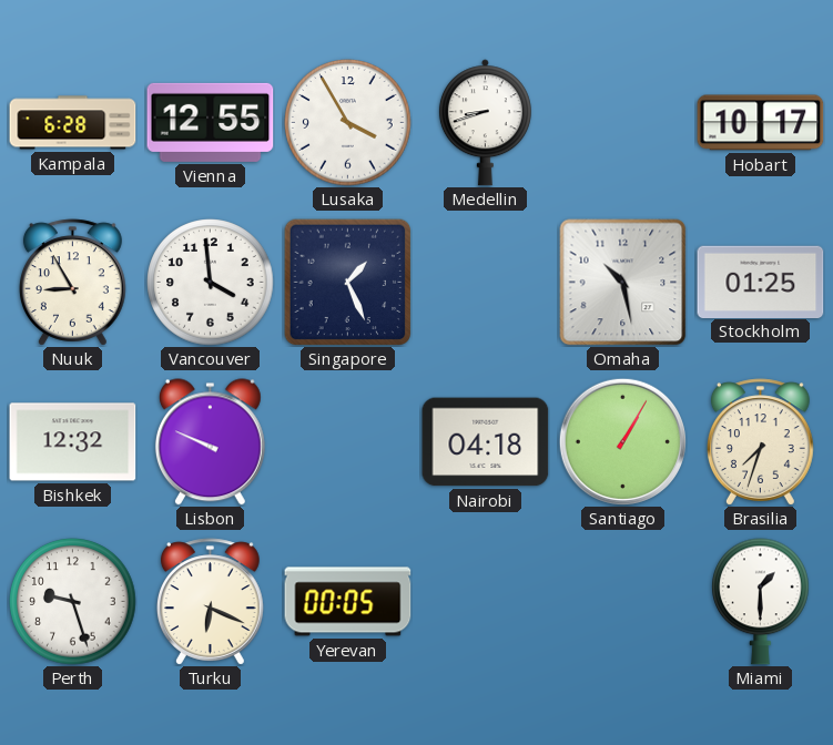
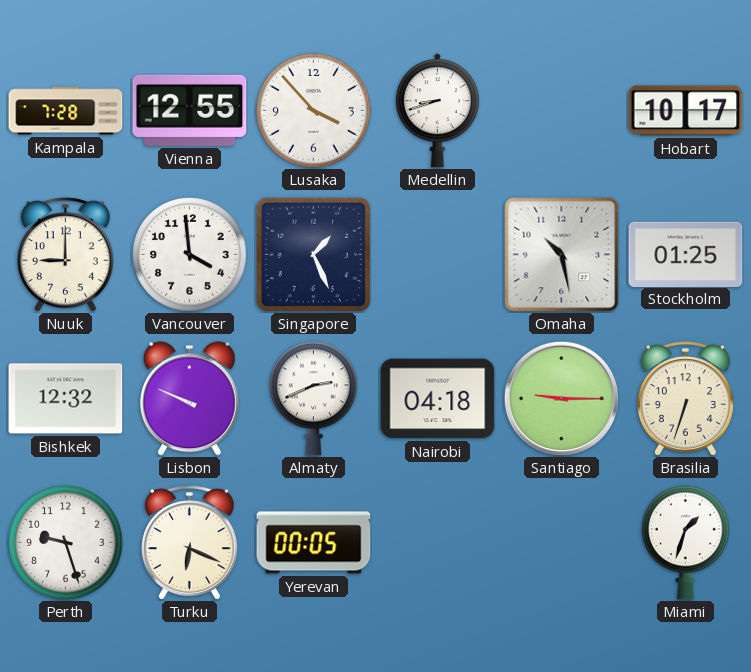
Kampala: 6:28 -> 7:28
Lusaka: 3:55 -> 3:53
Nuuk: 8:55 -> 9:00
Almaty: none -> 2:41
Santiago: 1:05 -> 9:15
Brasilia: 7:33 -> 6:33
Miami: 1:30 -> 1:33
